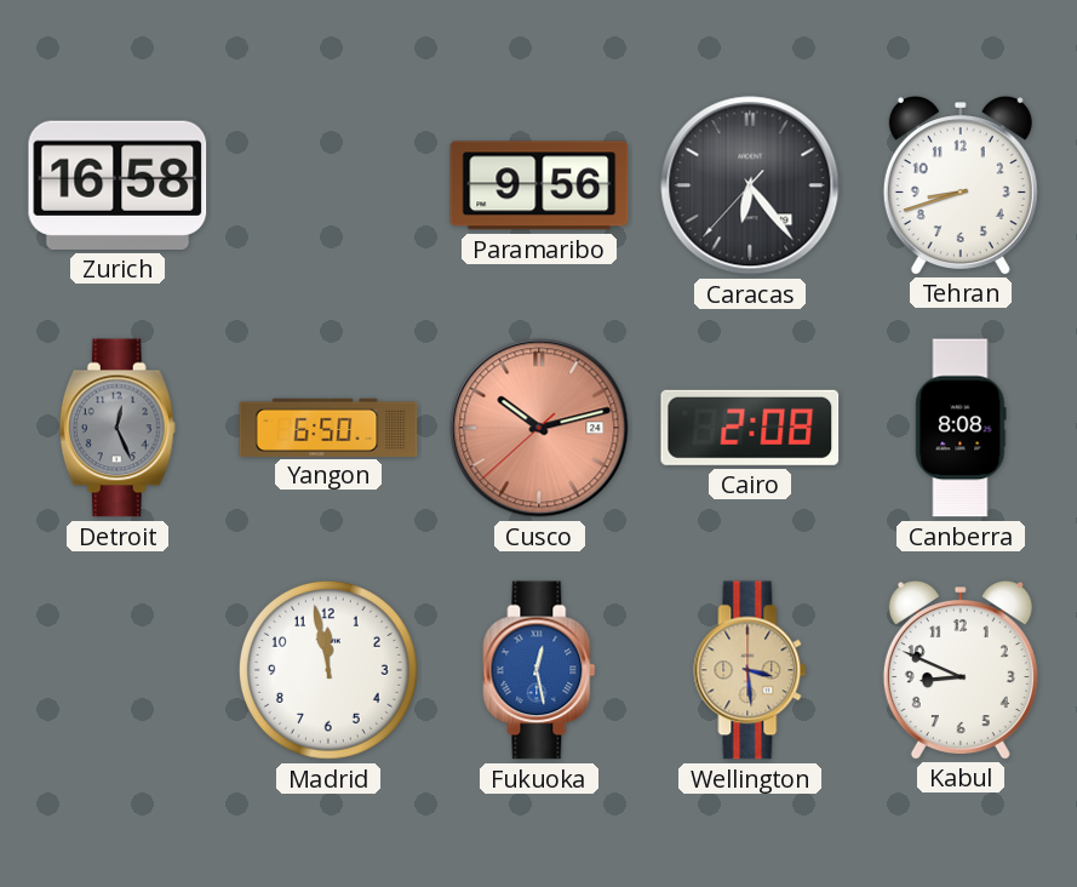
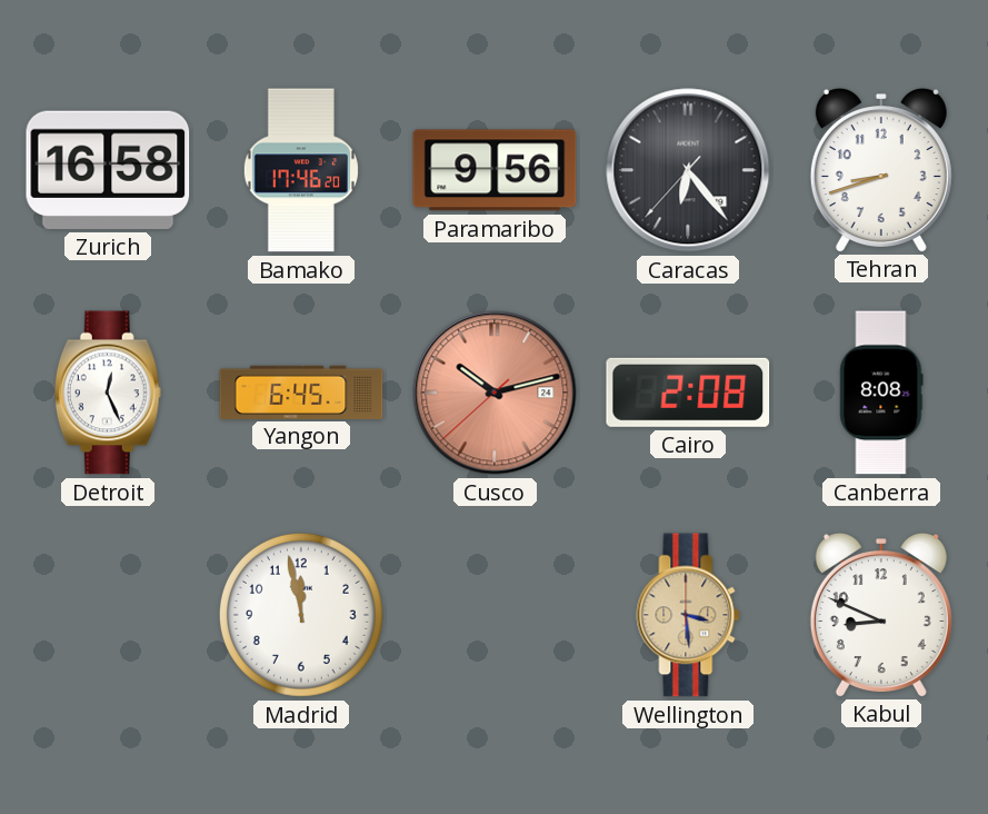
Bamako: none -> 17:46
Detroit dial: grey -> white
Yangon: 6:50 -> 6:45
Fukuoka: 12:28 -> none
